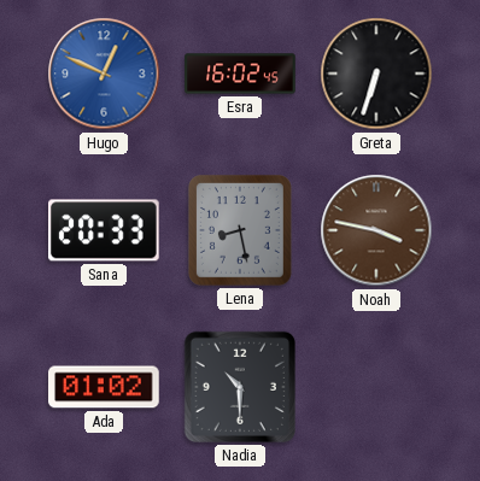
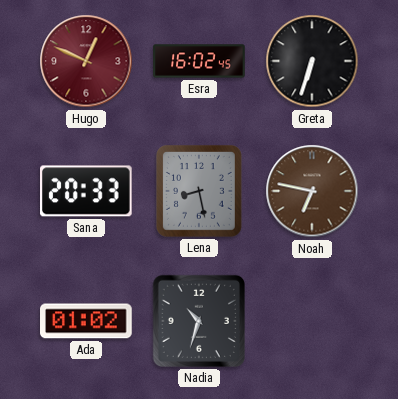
Hugo dial: blue -> burgundy
Noah: 3:47 -> 6:47
Nadia: 10:30 -> 10:33
